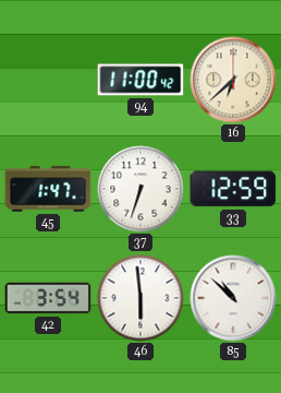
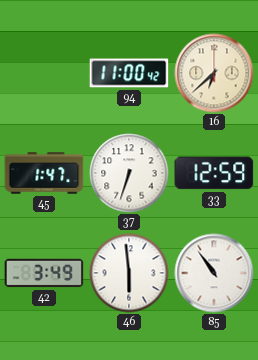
42: 3:54 -> 3:49
85: 10:52 -> 10:54
